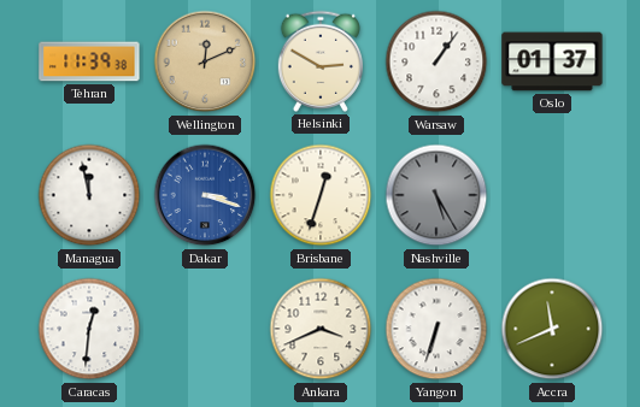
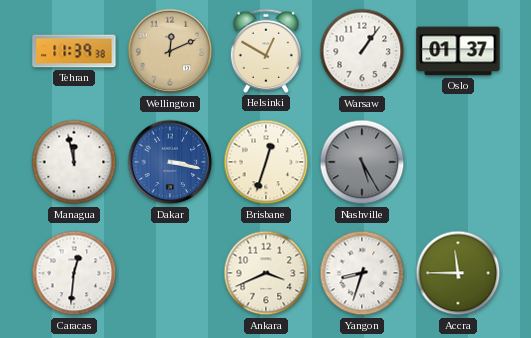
Helsinki: 2:50 -> 12:50
Dakar: 3:18 -> 3:17
Yangon: 6:33 -> 8:33
Accra: 11:41 -> 11:45
